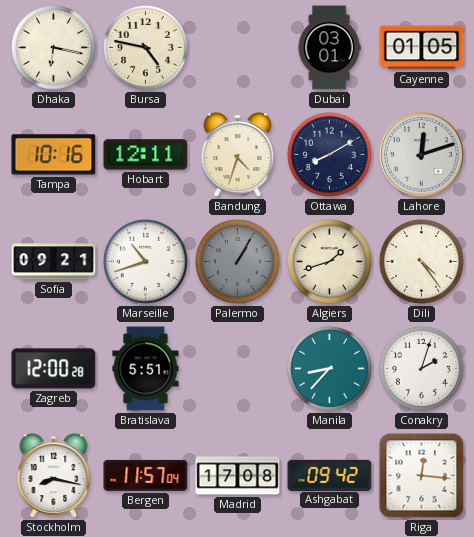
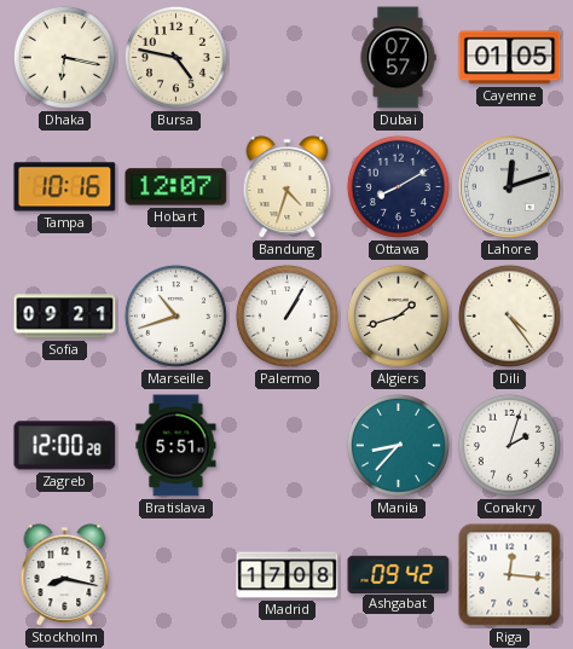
Dubai: 03:01 -> 07:57
Hobart: 12:11 -> 12:07
Palermo dial: grey -> white
Bergen: 11:57 -> none
